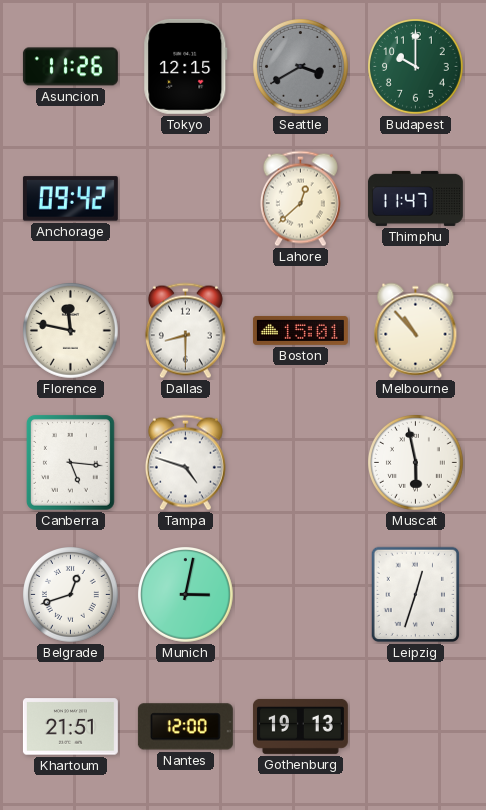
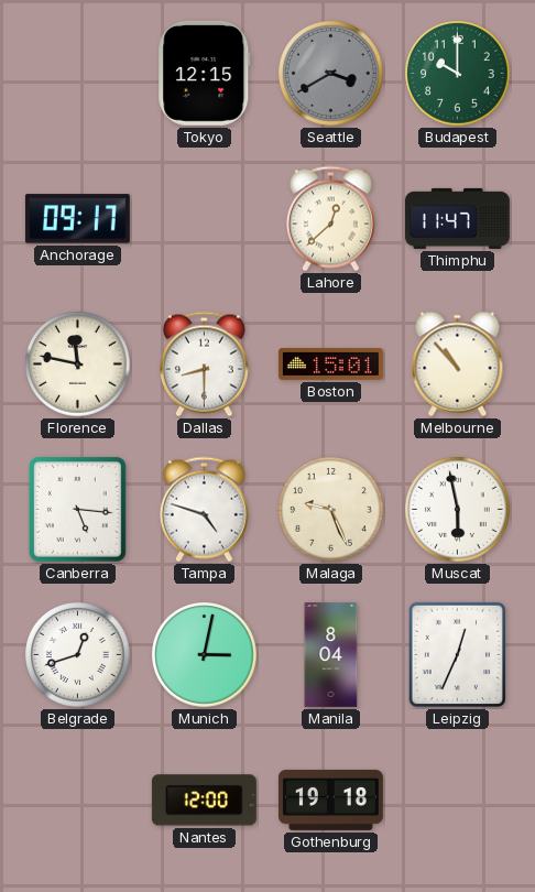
Asuncion: 11:26 -> none
Anchorage: 09:42 -> 09:17
Malaga: none -> 9:26
Manila: none -> 8:04
Leipzig: 12:33 -> 12:34
Khartoum: 21:51 -> none
Gothenburg: 19:13 -> 19:18
